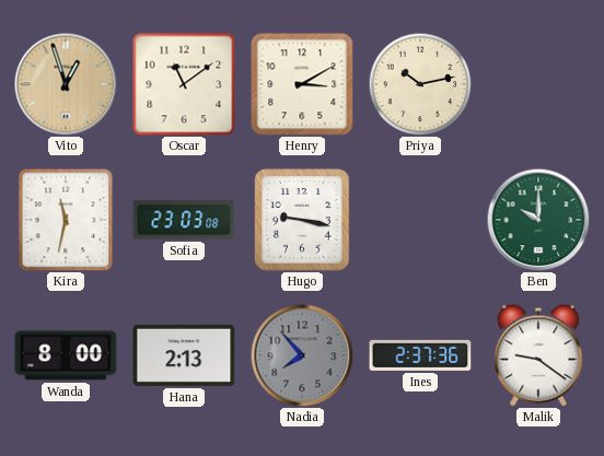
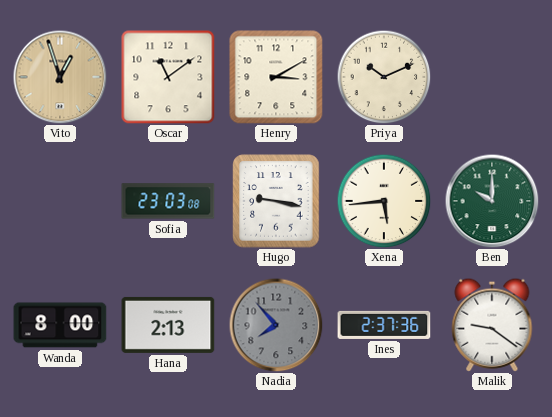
Priya: 10:13 -> 10:11
Kira: 11:32 -> none
Xena: none -> 5:44
